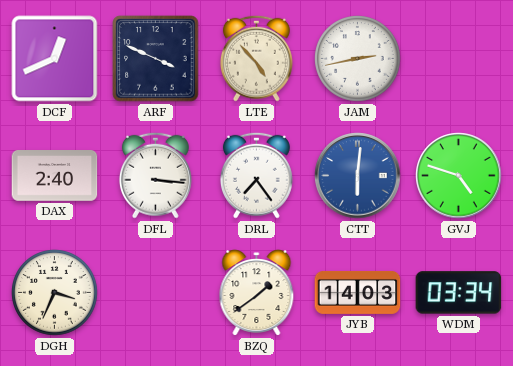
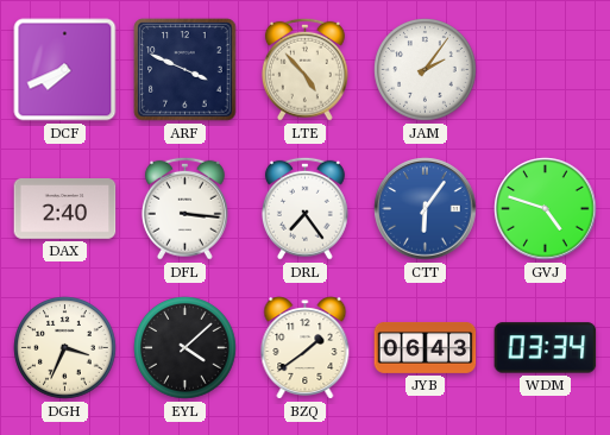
DCF: 12:41 -> 7:41
JAM: 2:43 -> 2:06
CTT: 6:01 -> 6:06
EYL: none -> 4:08
JYB: 14:03 -> 06:43
